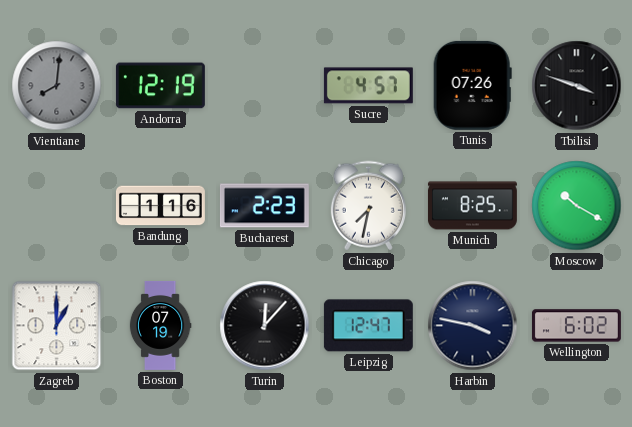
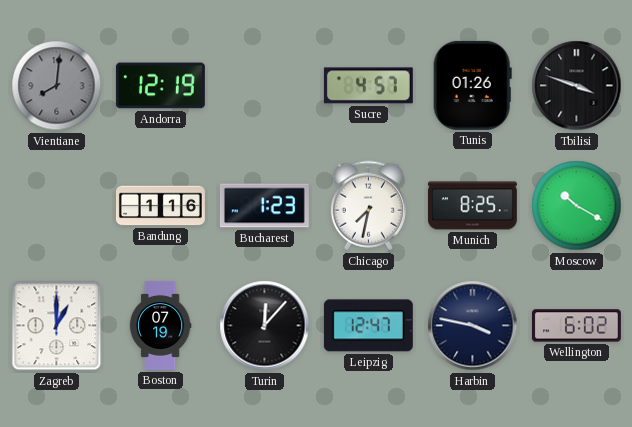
Tunis: 07:26 -> 01:26
Bucharest: 2:23 -> 1:23
